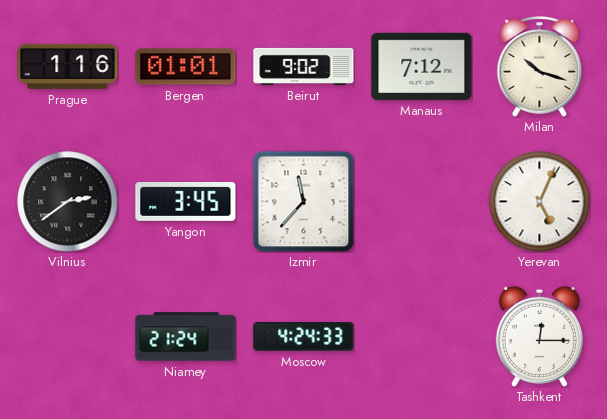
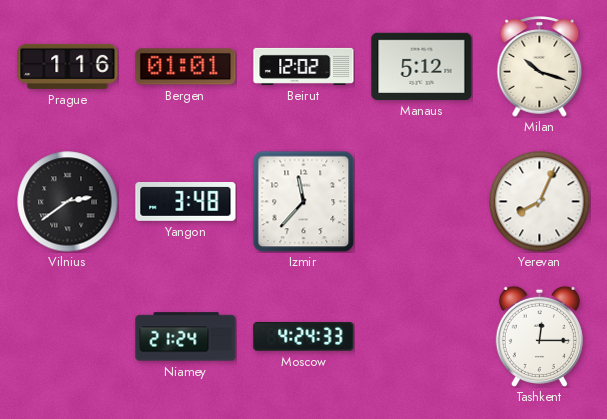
Beirut: 9:02 -> 12:02
Manaus: 7:12 -> 5:12
Yangon: 3:45 -> 3:48
Yerevan: 5:04 -> 8:04
